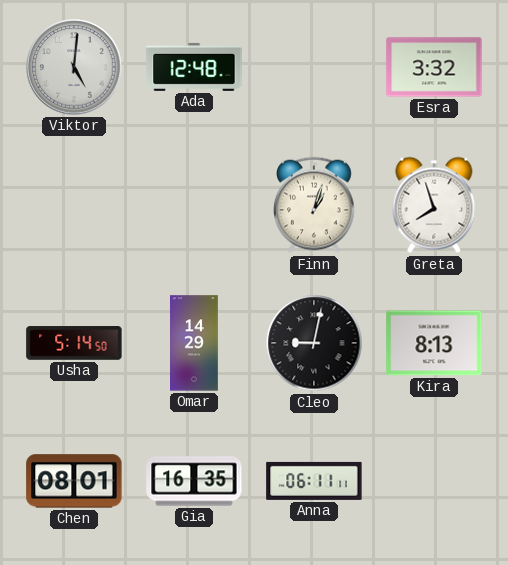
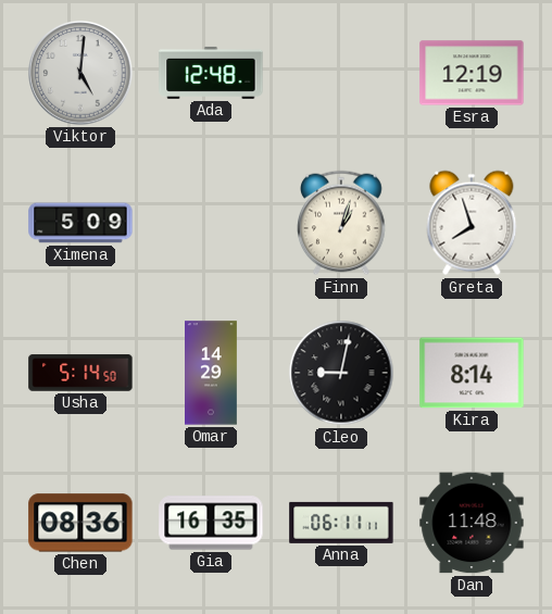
Esra: 3:32 -> 12:19
Ximena: none -> 5:09
Kira: 8:13 -> 8:14
Chen: 08:01 -> 08:36
Dan: none -> 11:48
